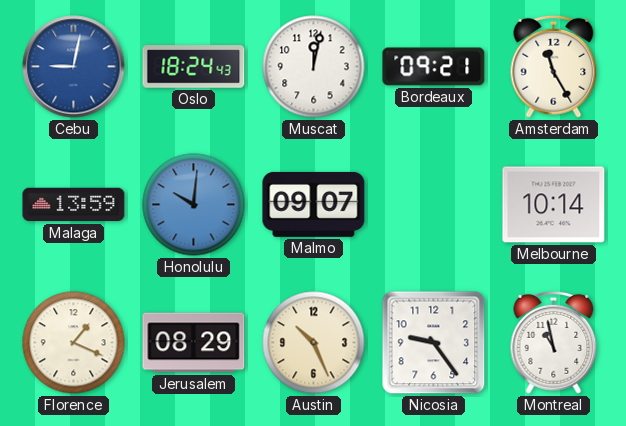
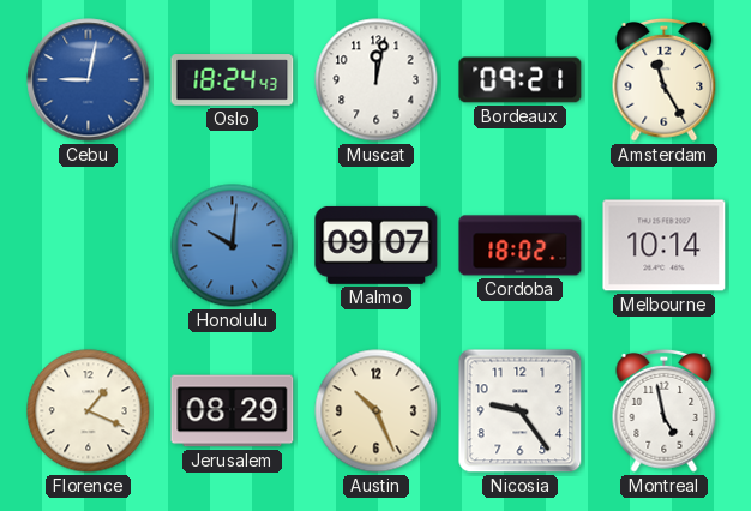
Malaga: 13:59 -> none
Cordoba: none -> 18:02
Montreal: 10:58 -> 4:58
